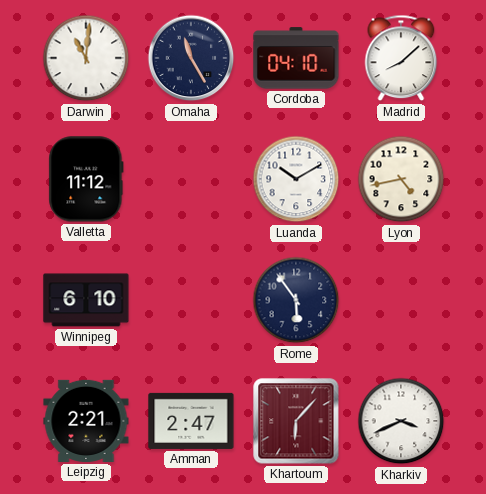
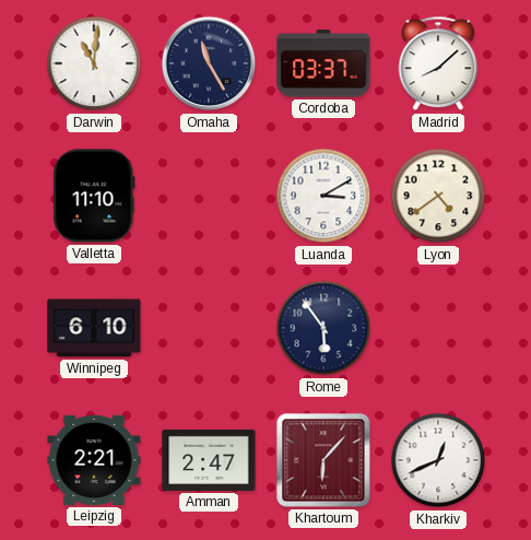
Cordoba: 04:10 -> 03:37
Valletta: 11:12 -> 11:10
Luanda: 10:10 -> 3:10
Lyon: 4:43 -> 4:39
Kharkiv: 3:41 -> 12:41
